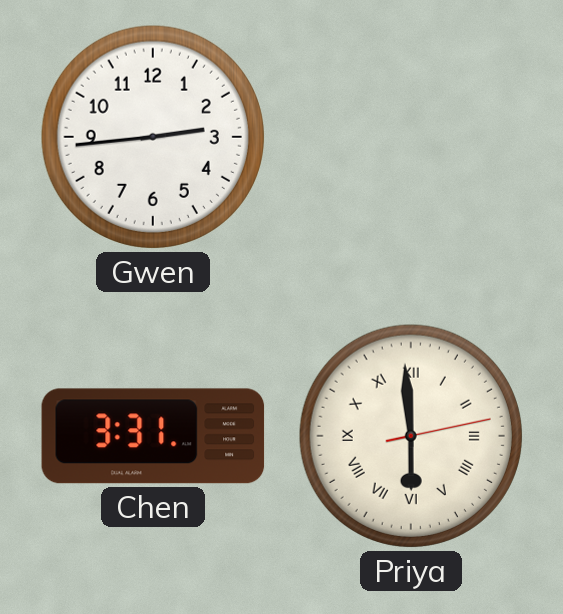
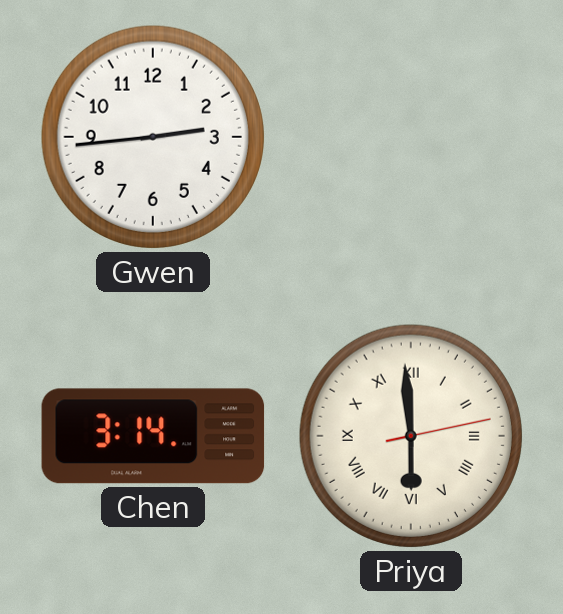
Chen: 3:31 -> 3:14
